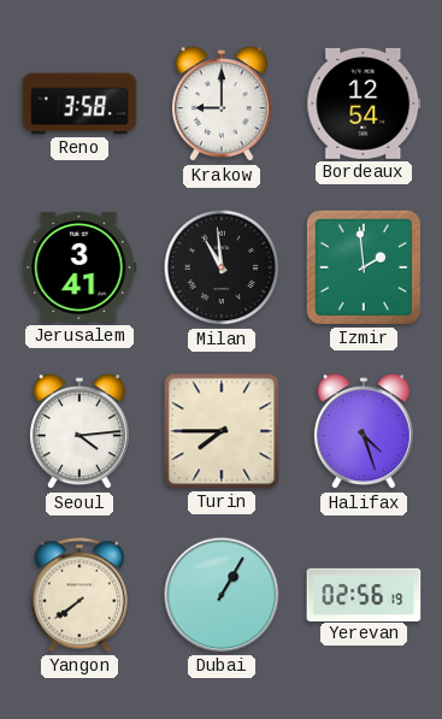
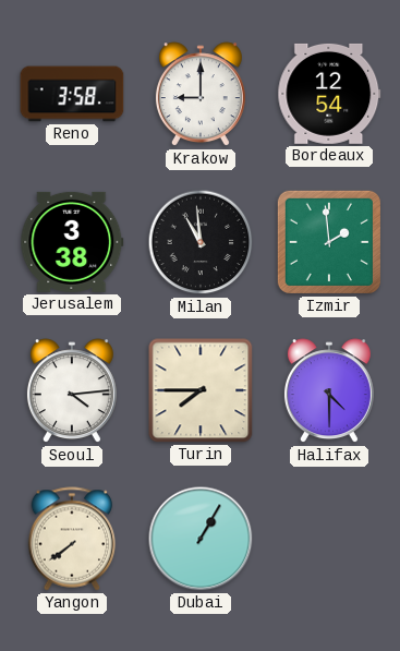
Jerusalem: 3:41 -> 3:38
Halifax: 4:27 -> 4:30
Yerevan: 02:56 -> none
